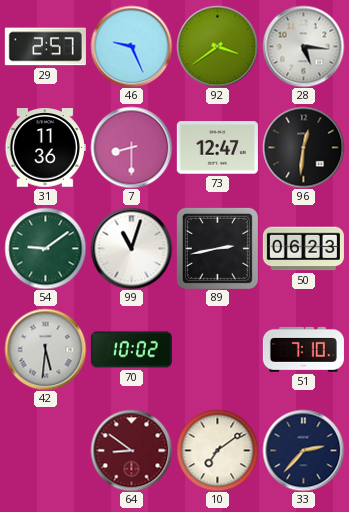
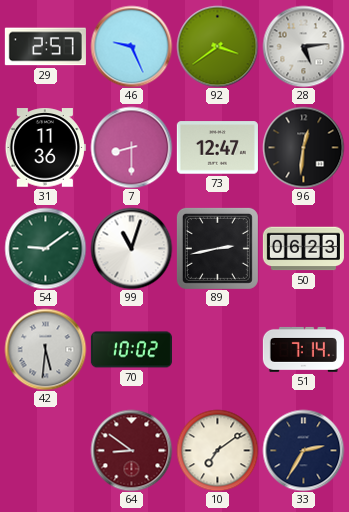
28: 5:16 -> 5:14
51: 7:10 -> 7:14
33: 2:37 -> 2:35
